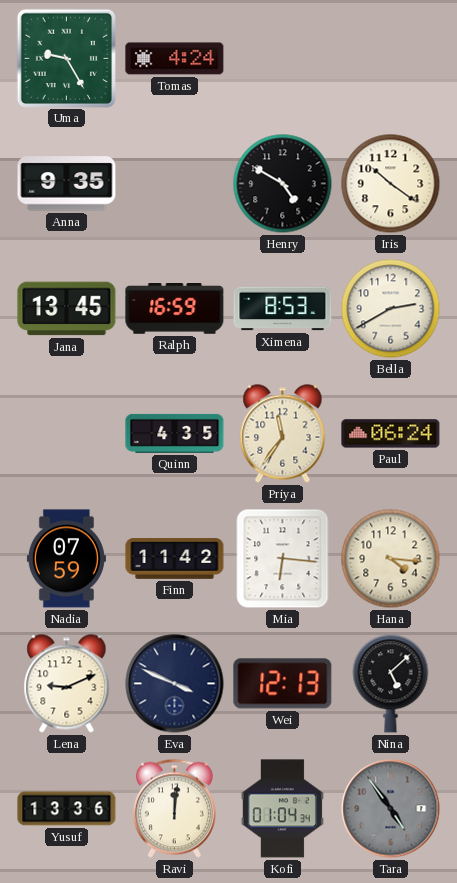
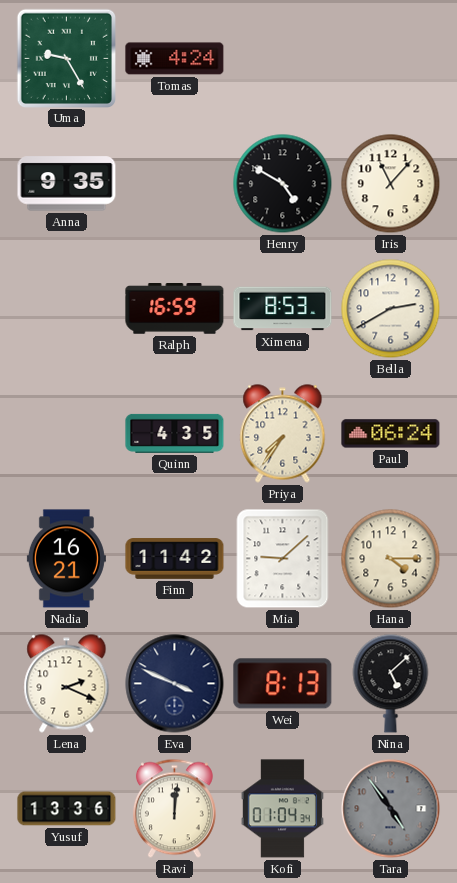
Iris: 10:21 -> 11:07
Jana: 13:45 -> none
Priya: 11:36 -> 7:36
Nadia: 07:59 -> 16:21
Mia: 6:16 -> 9:08
Hana: 4:16 -> 4:15
Lena: 9:11 -> 2:19
Wei: 12:13 -> 8:13
